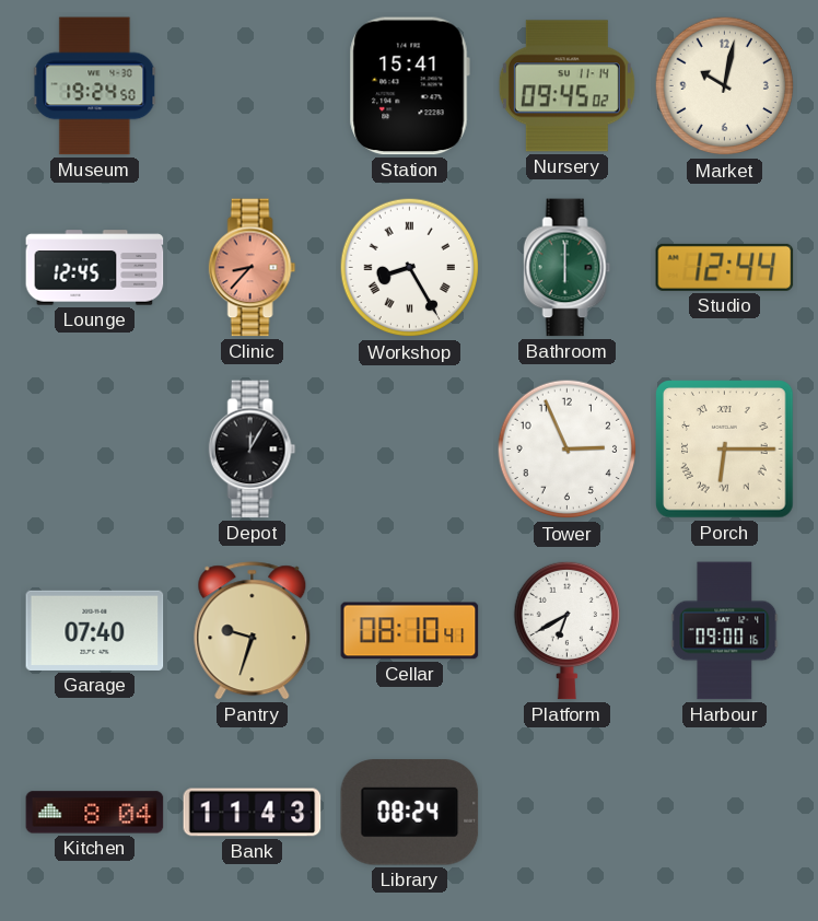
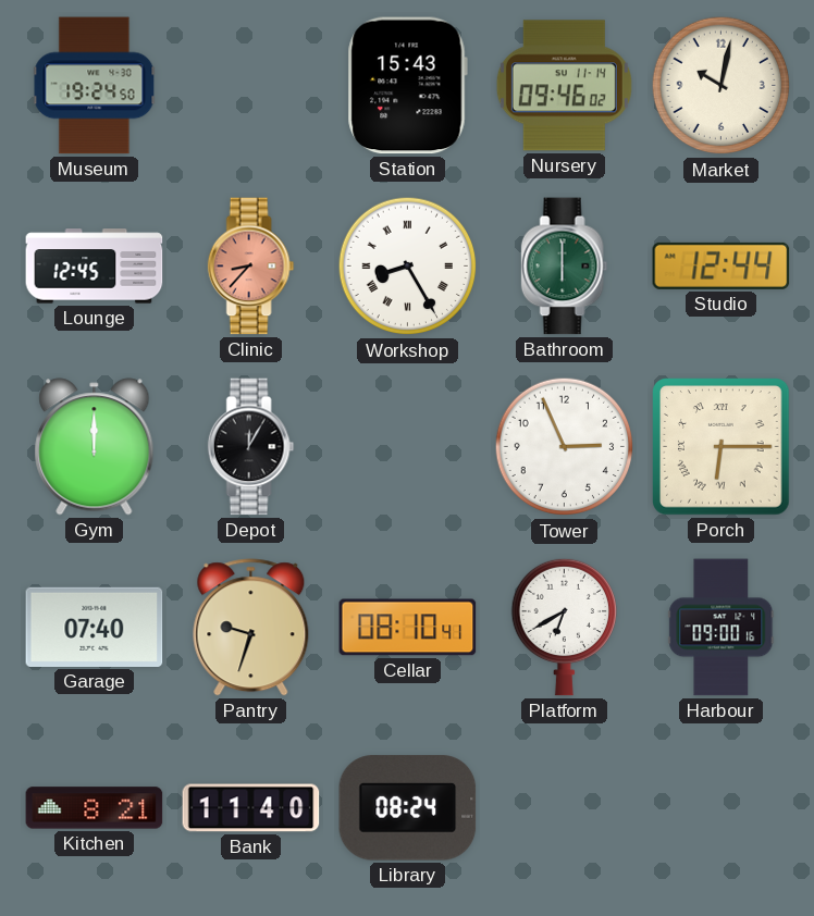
Station: 15:41 -> 15:43
Nursery: 09:45 -> 09:46
Gym: none -> 12:00
Kitchen: 8:04 -> 8:21
Bank: 11:43 -> 11:40
